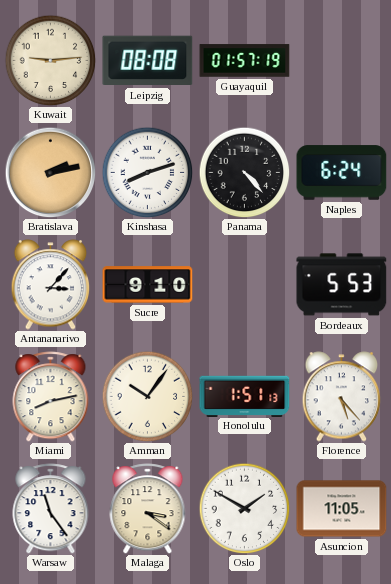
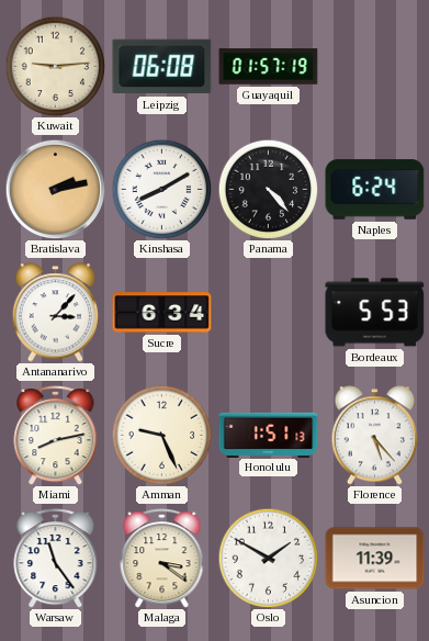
Leipzig: 08:08 -> 06:08
Kinshasa: 8:12 -> 8:10
Sucre: 9:10 -> 6:34
Amman: 10:06 -> 9:26
Asuncion: 11:05 -> 11:39
